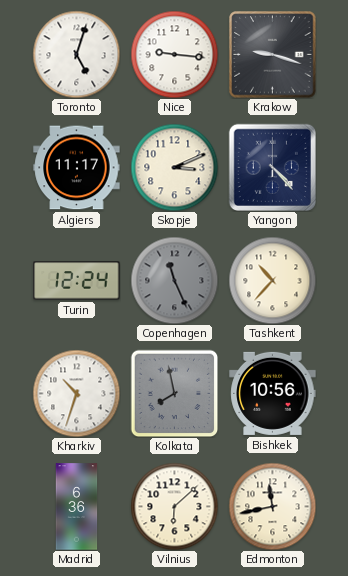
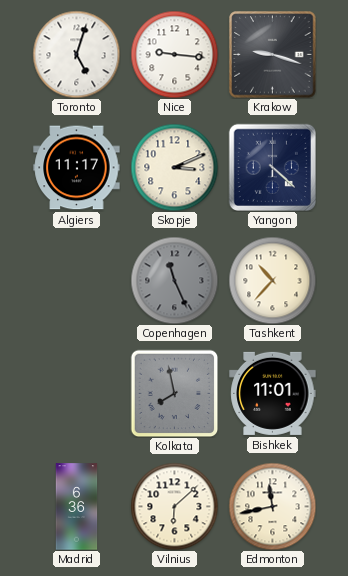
Yangon: 4:23 -> 4:22
Turin: 12:24 -> none
Kharkiv: 10:33 -> none
Bishkek: 10:56 -> 11:01
